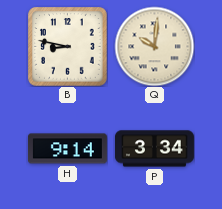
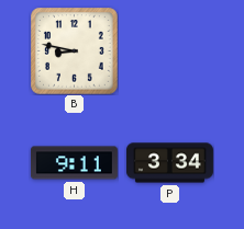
Q: 10:01 -> none
H: 9:14 -> 9:11
